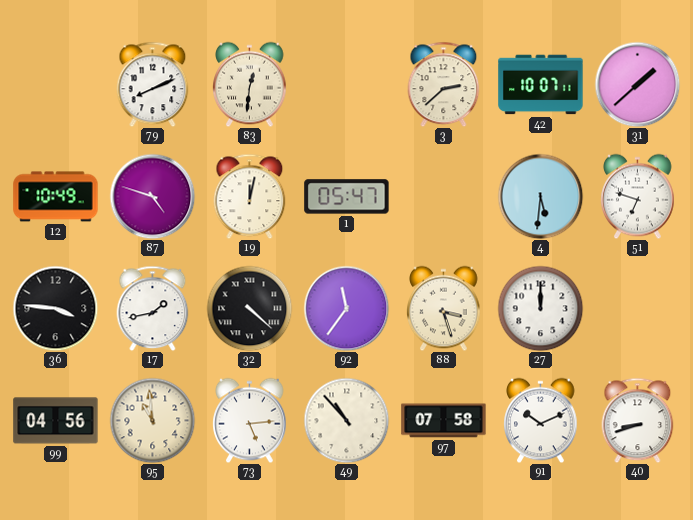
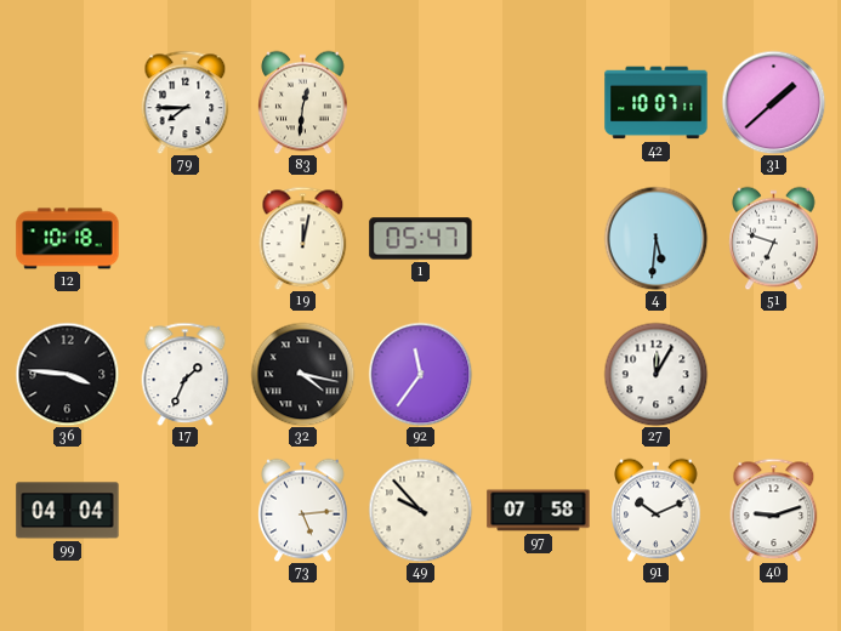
79: 8:11 -> 7:45
3: 2:38 -> none
12: 10:49 -> 10:18
87: 4:48 -> none
17: 1:43 -> 1:34
32: 4:22 -> 4:17
88: 3:27 -> none
27: 12:00 -> 12:05
99: 04:56 -> 04:04
95: 10:59 -> none
49: 10:53 -> 9:53
40: 8:42 -> 9:12
